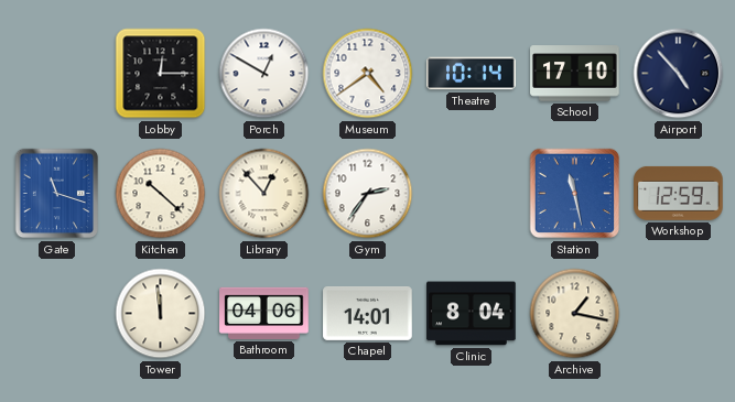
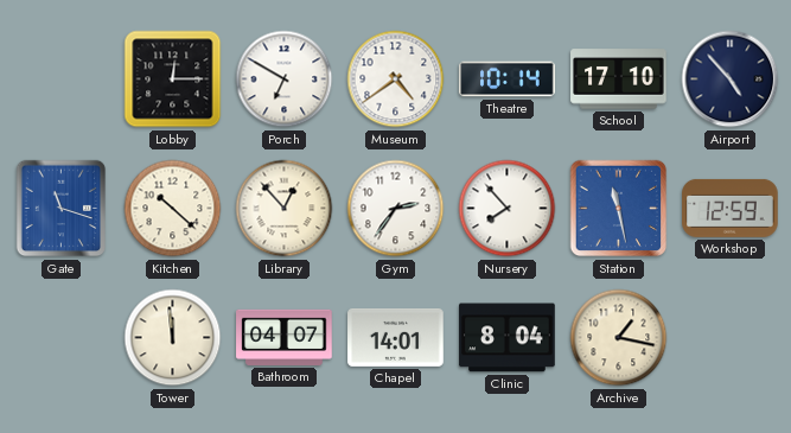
Porch: 12:50 -> 6:50
Nursery: none -> 7:53
Bathroom: 04:06 -> 04:07
